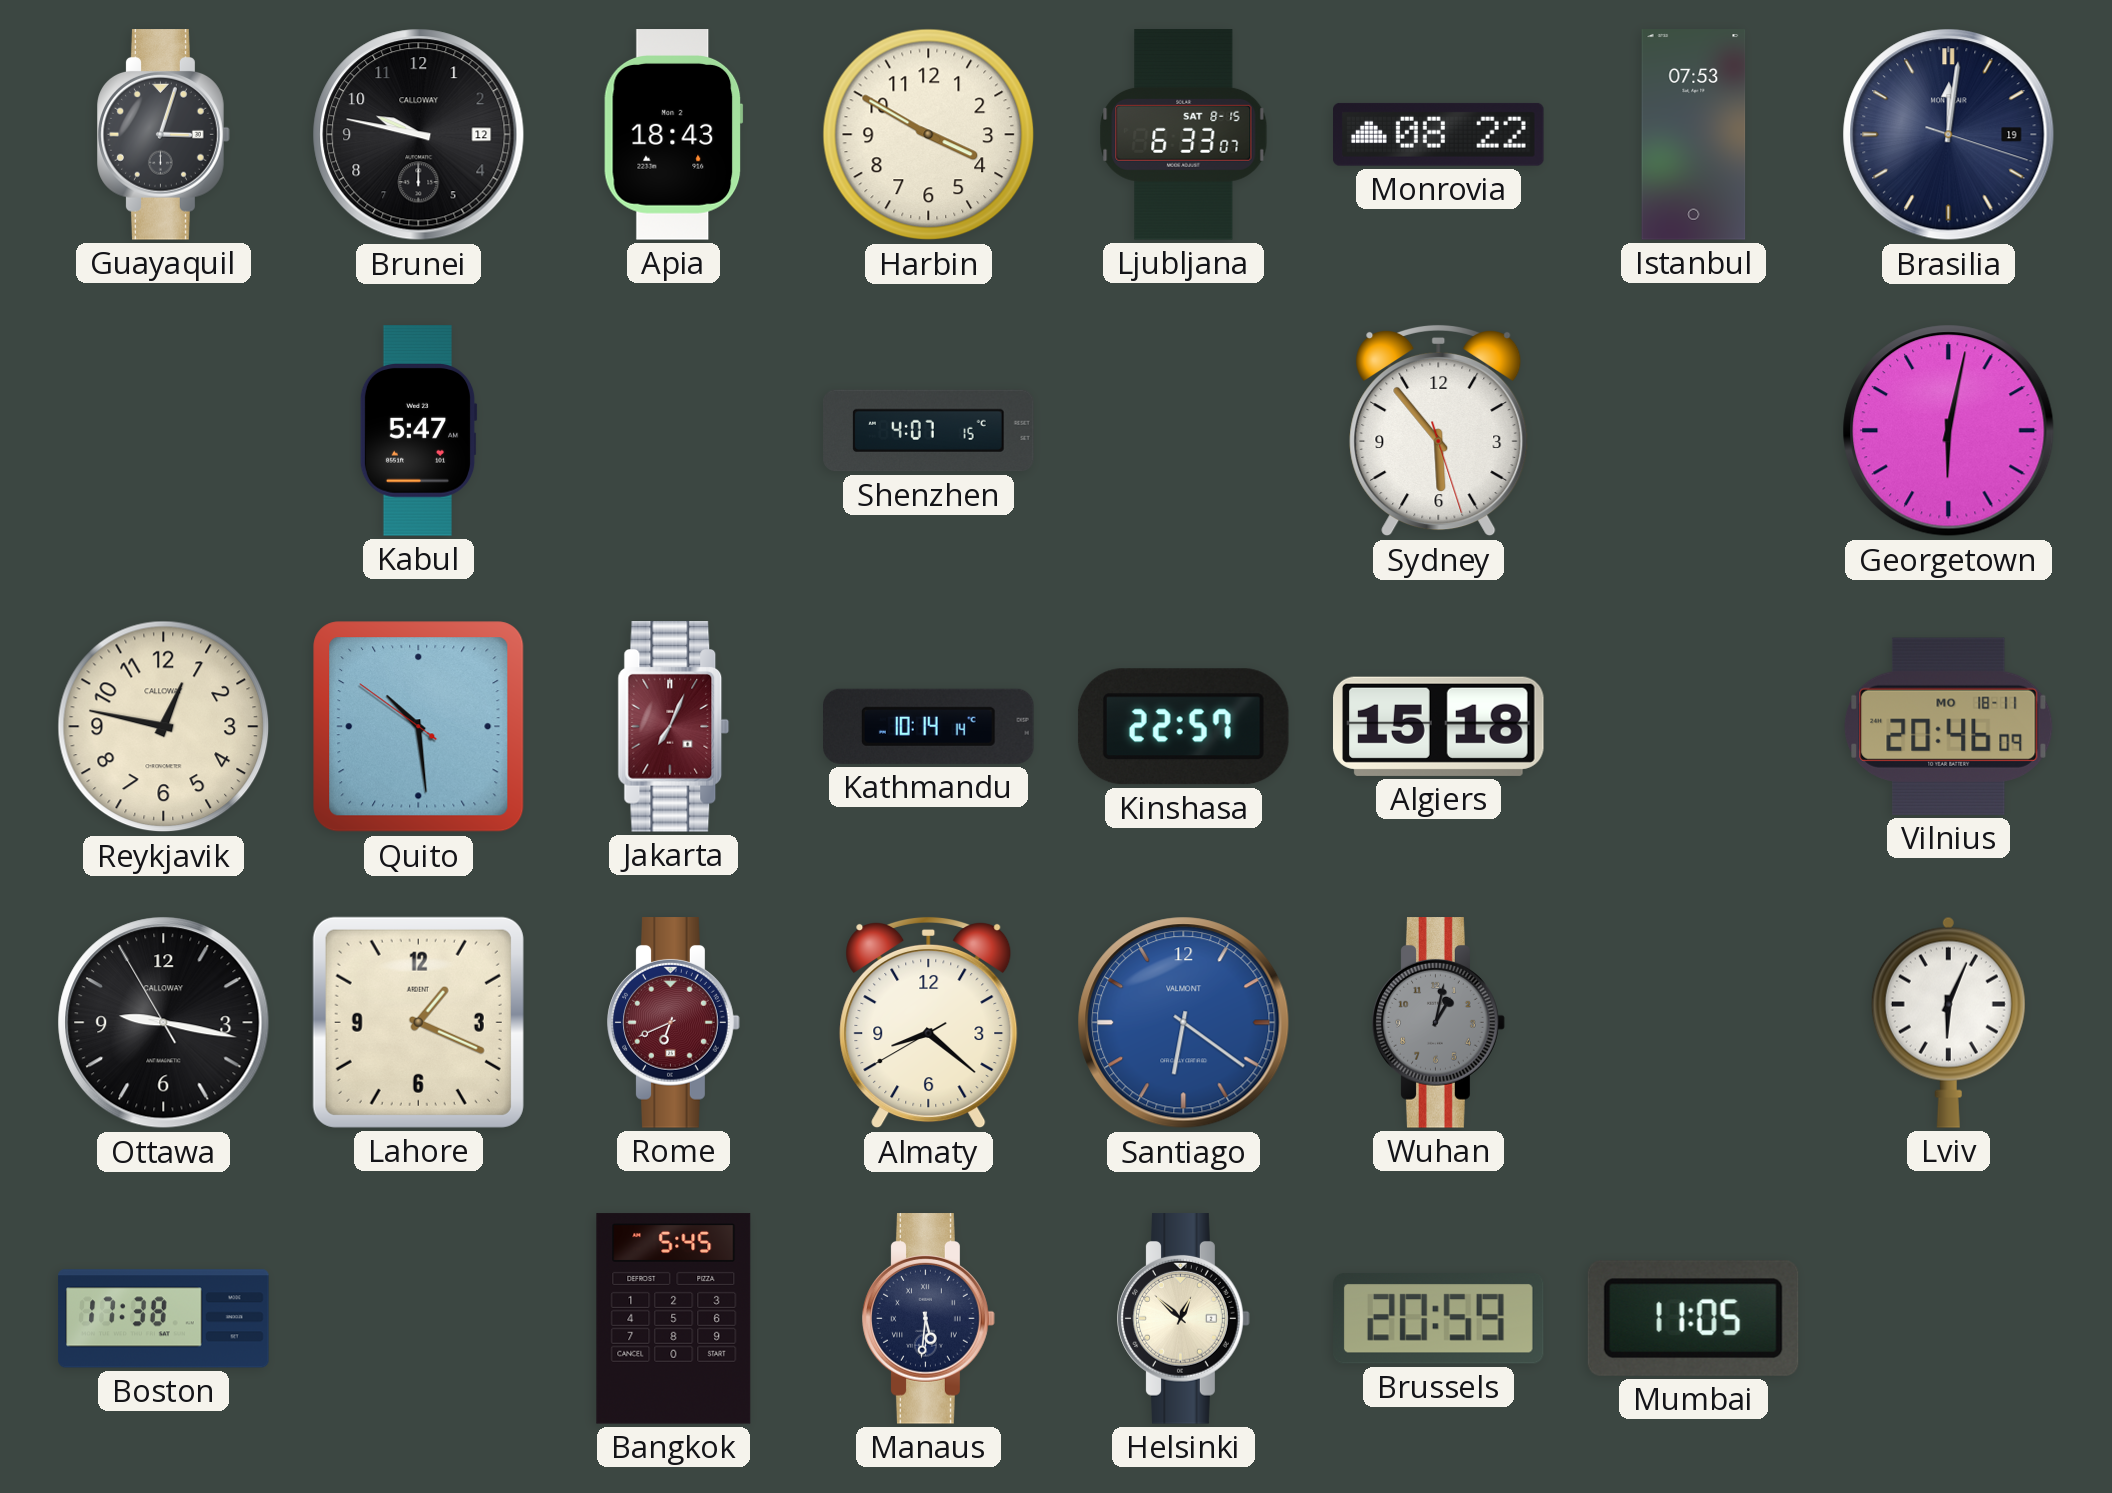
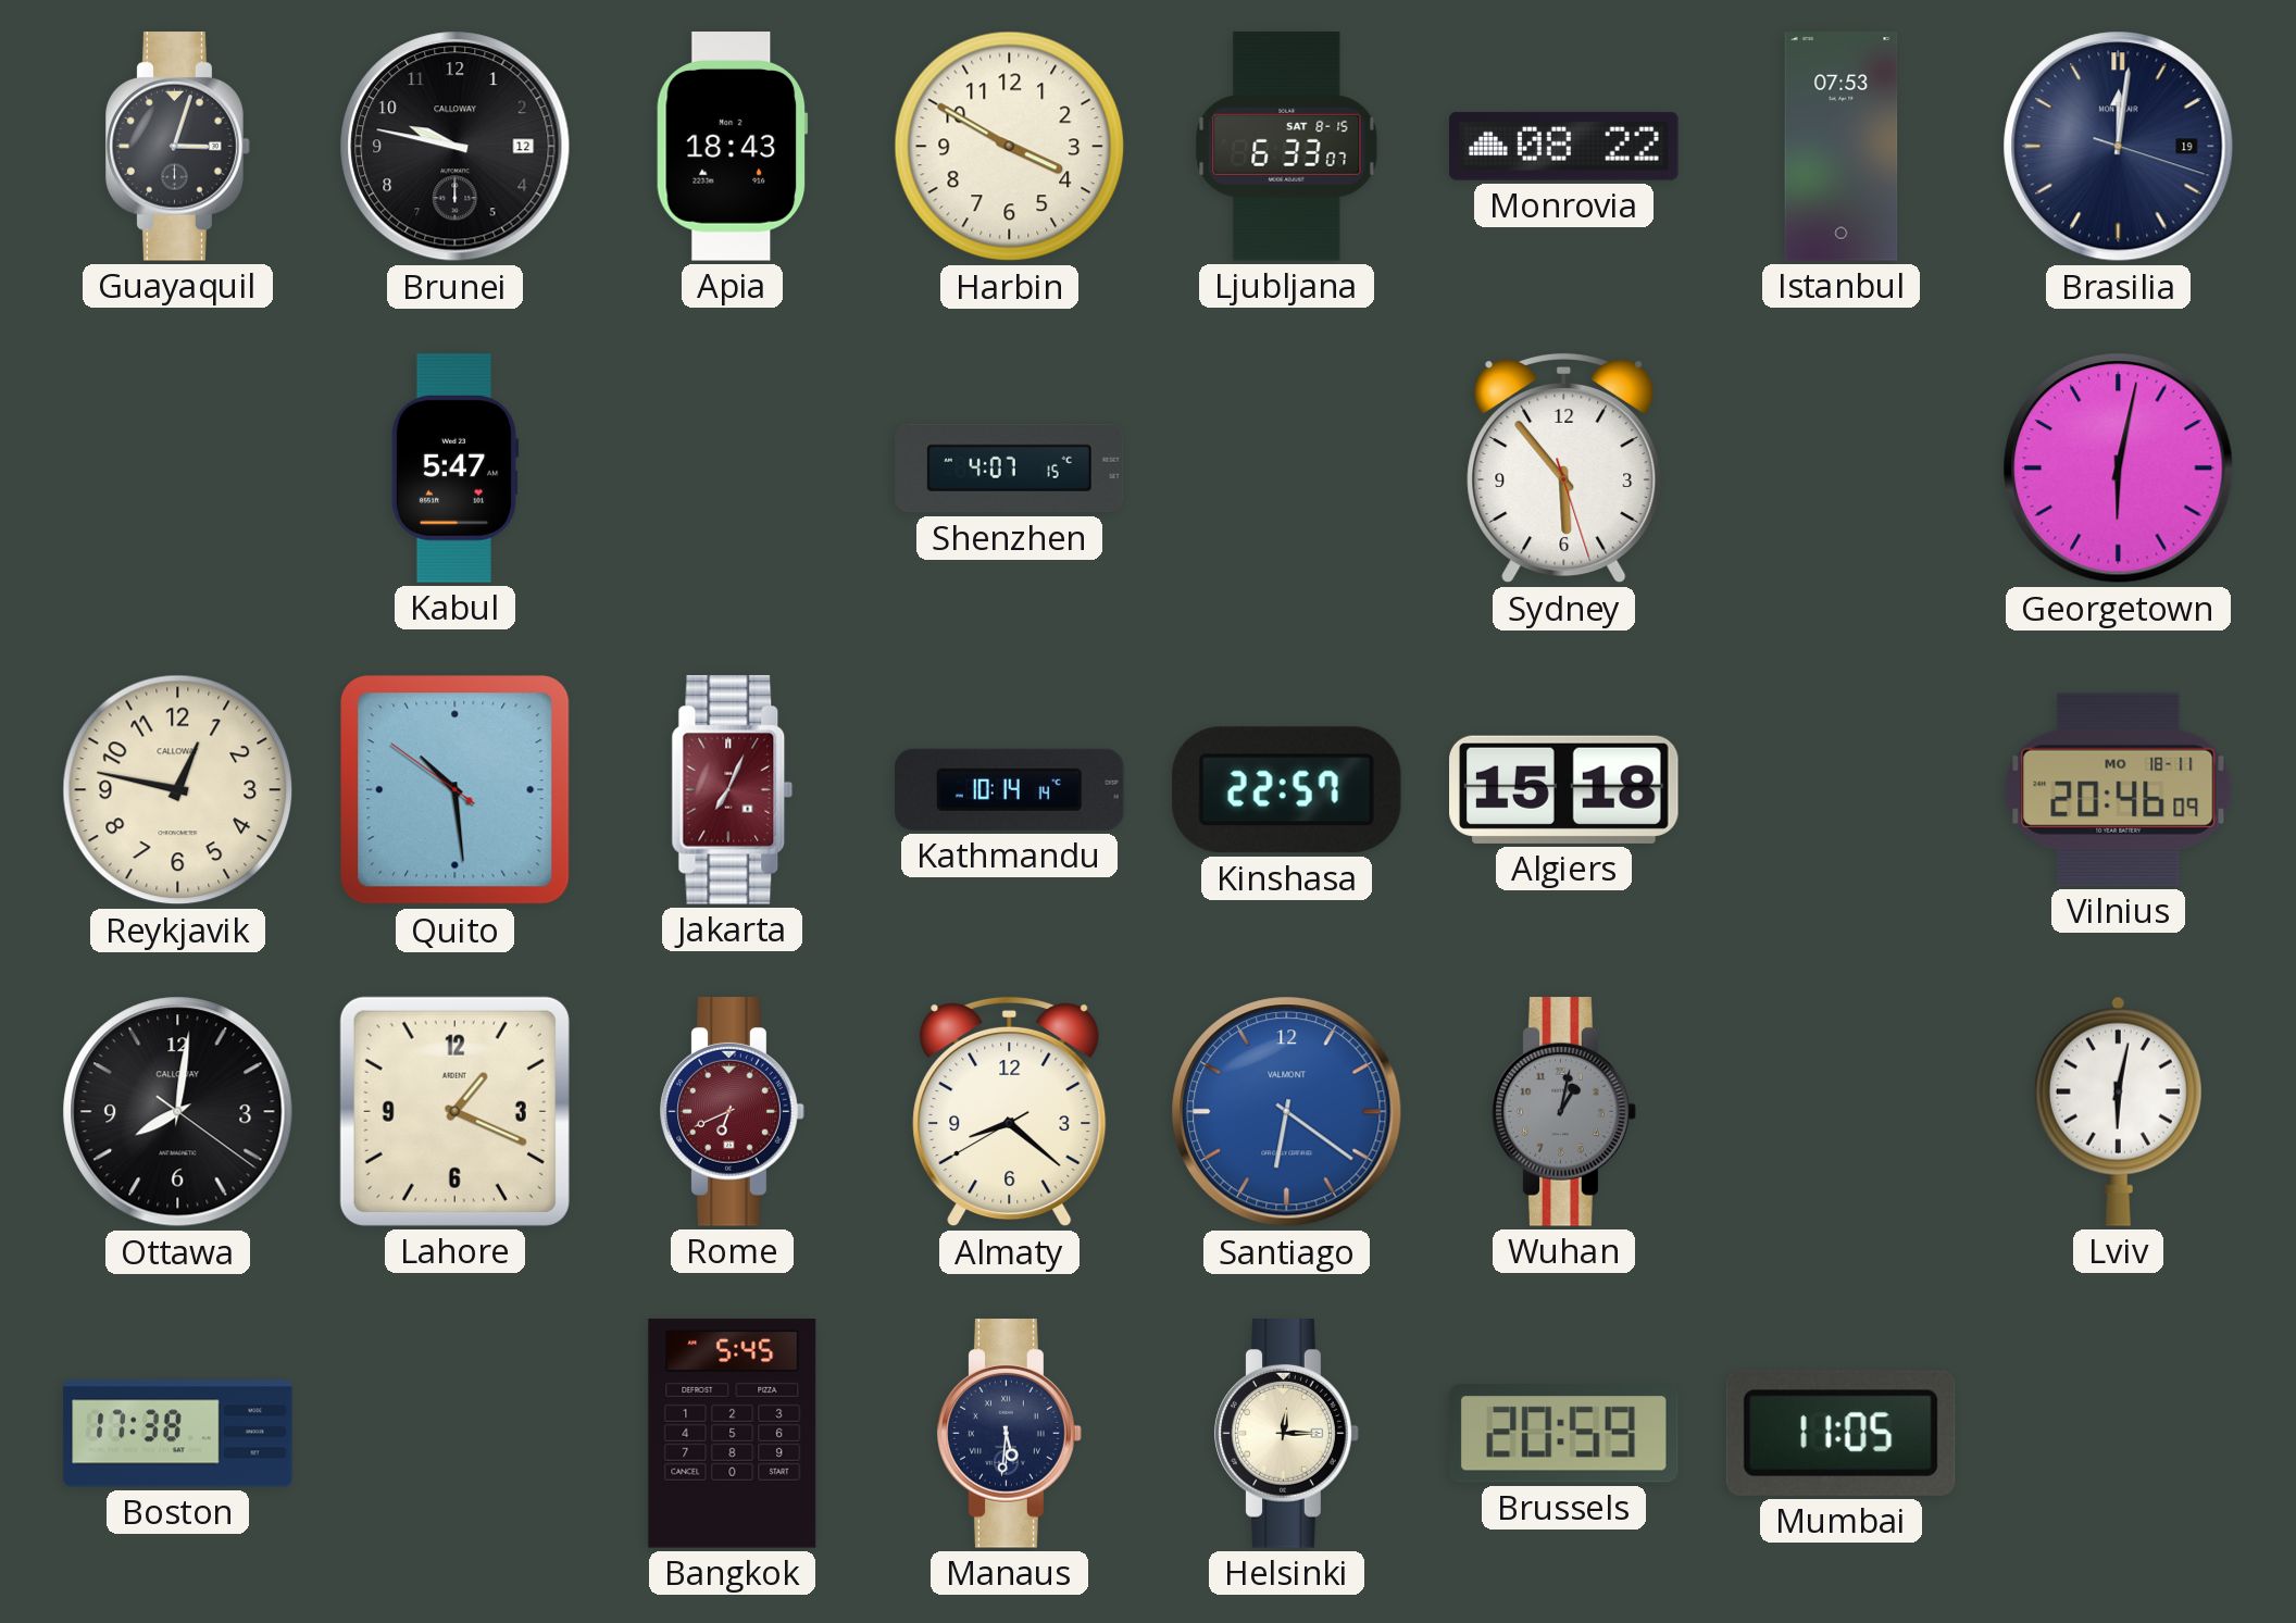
Ottawa: 9:16 -> 8:01
Lviv: 6:04 -> 6:02
Helsinki: 12:52 -> 12:15
